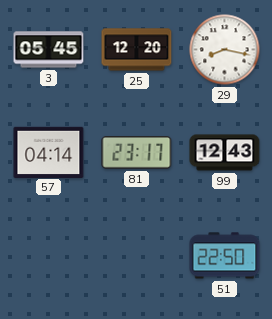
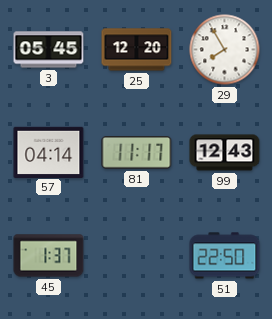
29: 8:17 -> 7:55
81: 23:17 -> 11:17
45: none -> 1:37
